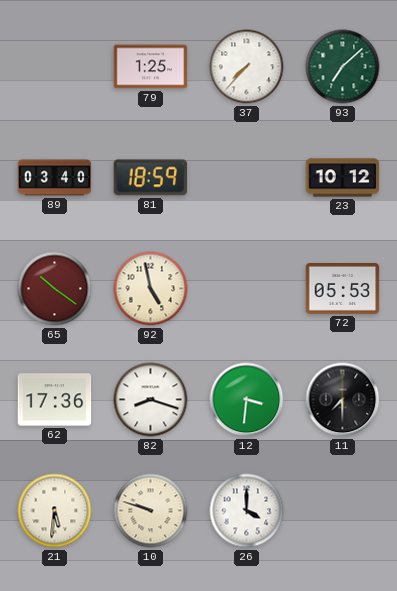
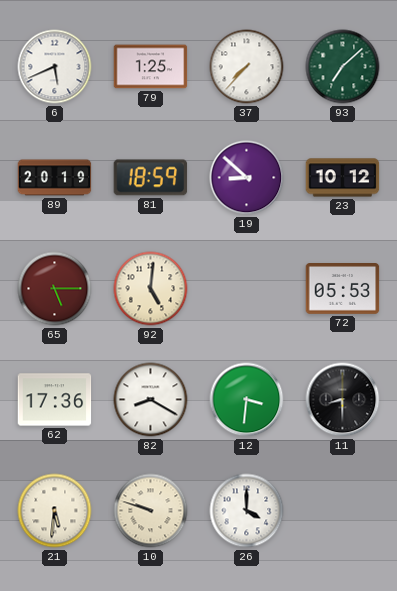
6: none -> 5:41
89: 03:40 -> 20:19
19: none -> 8:52
65: 10:21 -> 5:15
92: 4:58 -> 5:01
82: 8:18 -> 8:20
11: 7:30 -> 8:30
